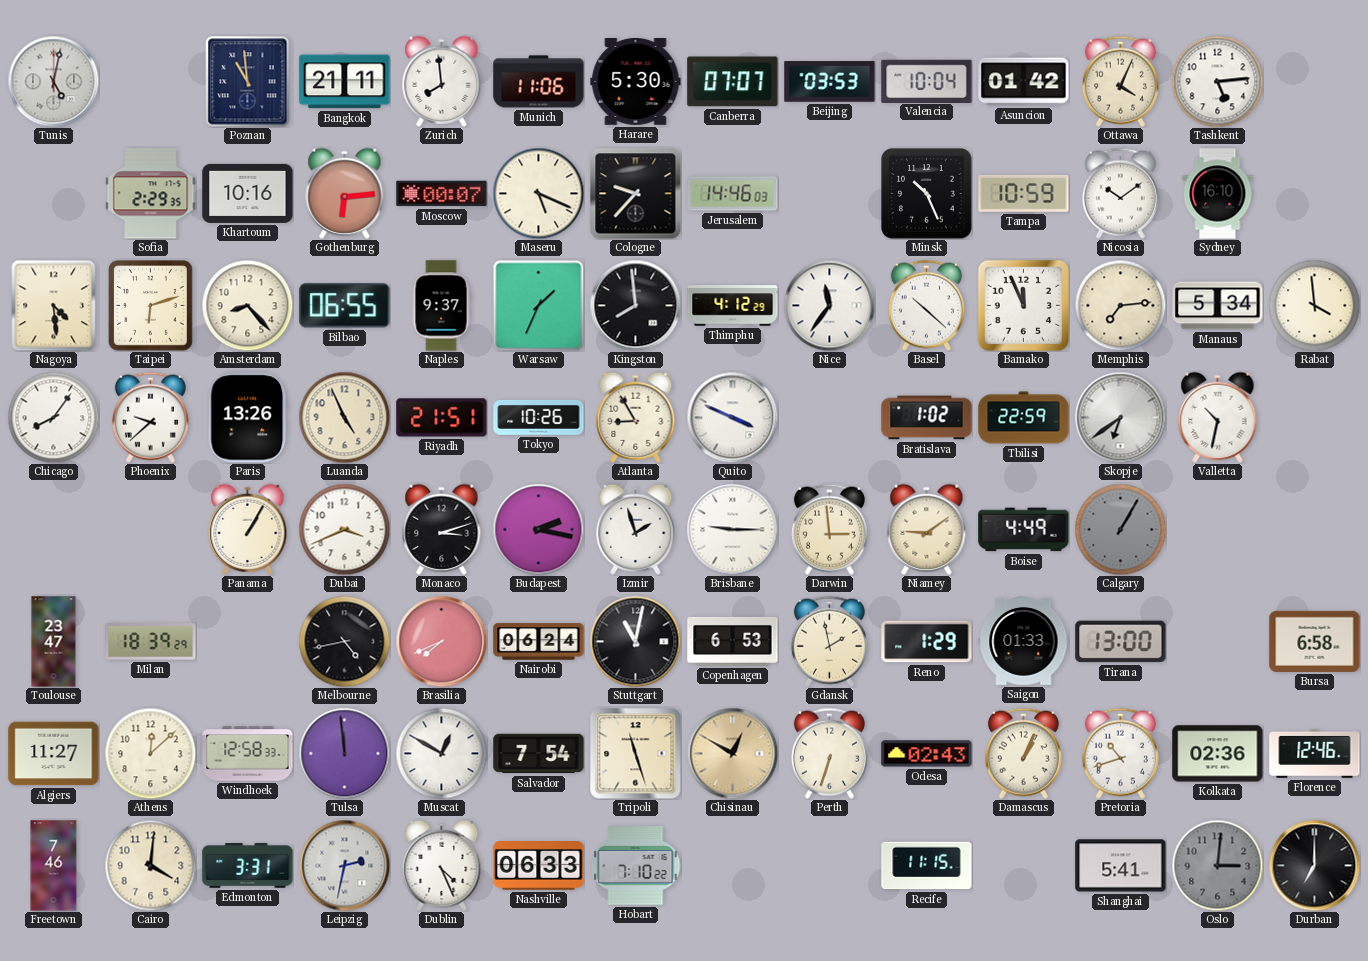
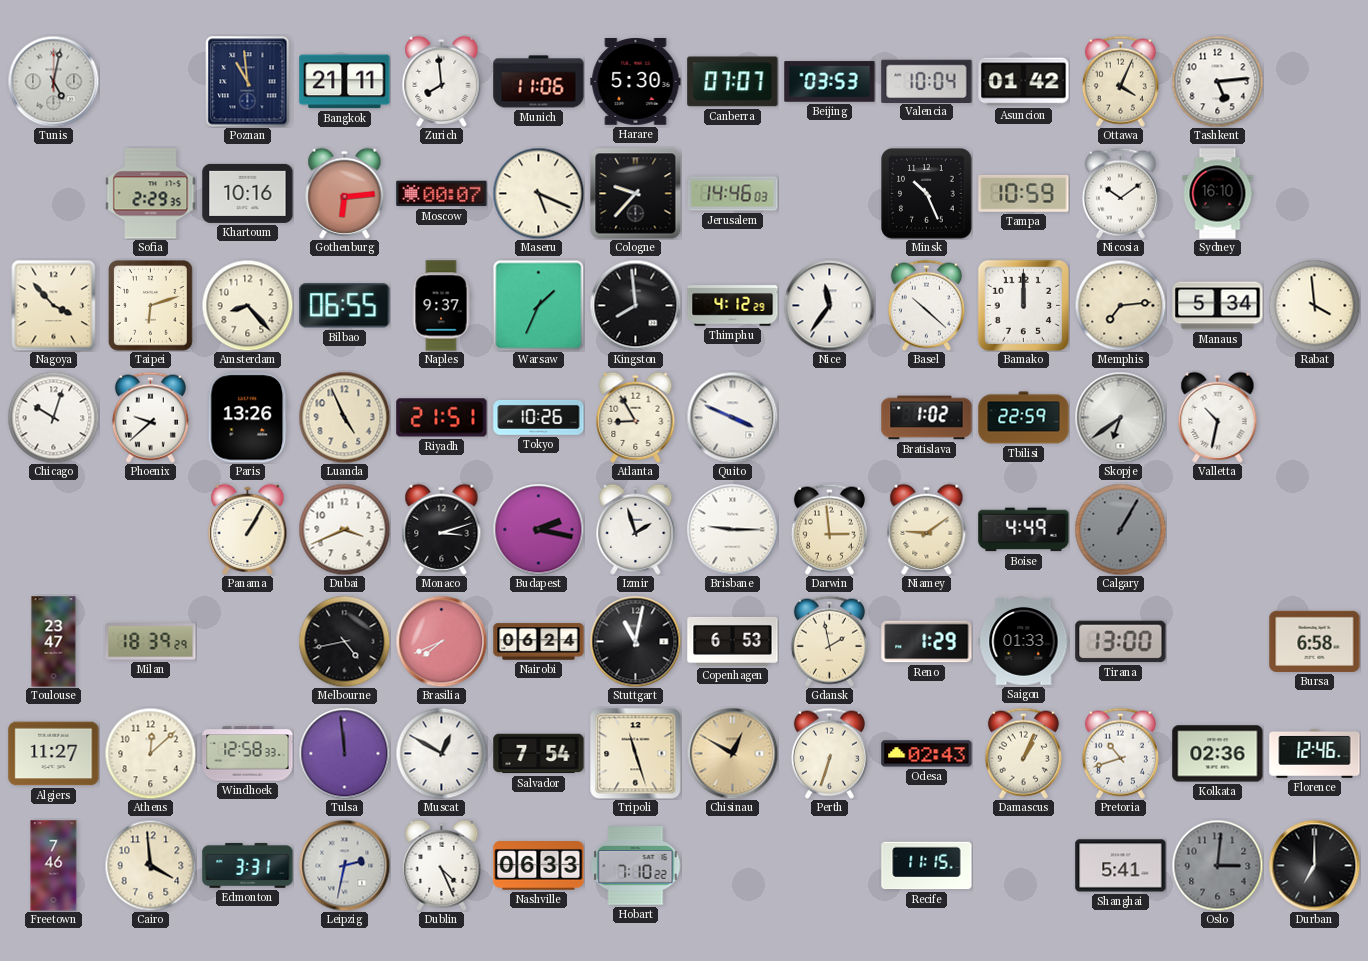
Nagoya: 4:29 -> 3:53
Bamako: 11:56 -> 12:00
Chicago: 8:06 -> 10:03
Cairo: 4:01 -> 3:59
